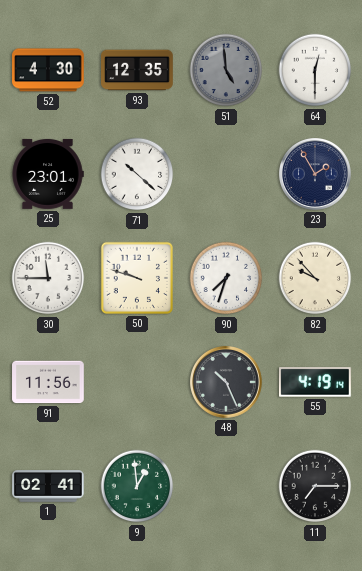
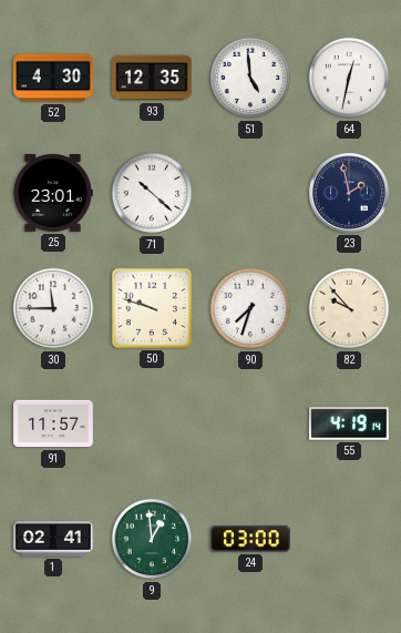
51 dial: grey -> white
64: 12:30 -> 12:32
23: 1:55 -> 1:58
91: 11:56 -> 11:57
48: 10:26 -> none
24: none -> 03:00
11: 7:15 -> none
